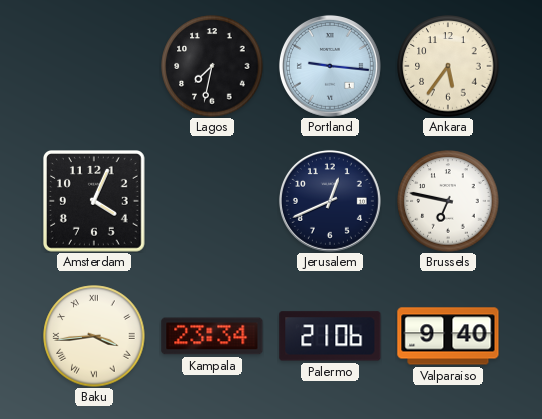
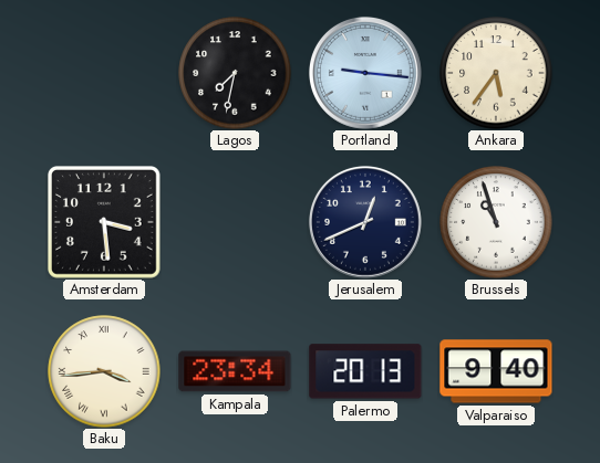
Amsterdam: 4:04 -> 3:29
Brussels: 6:47 -> 10:57
Palermo: 21:06 -> 20:13
